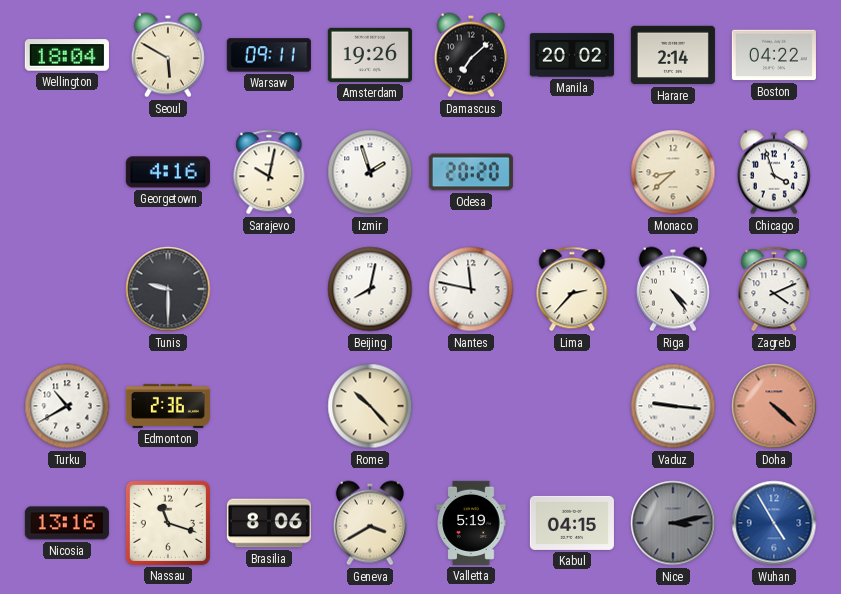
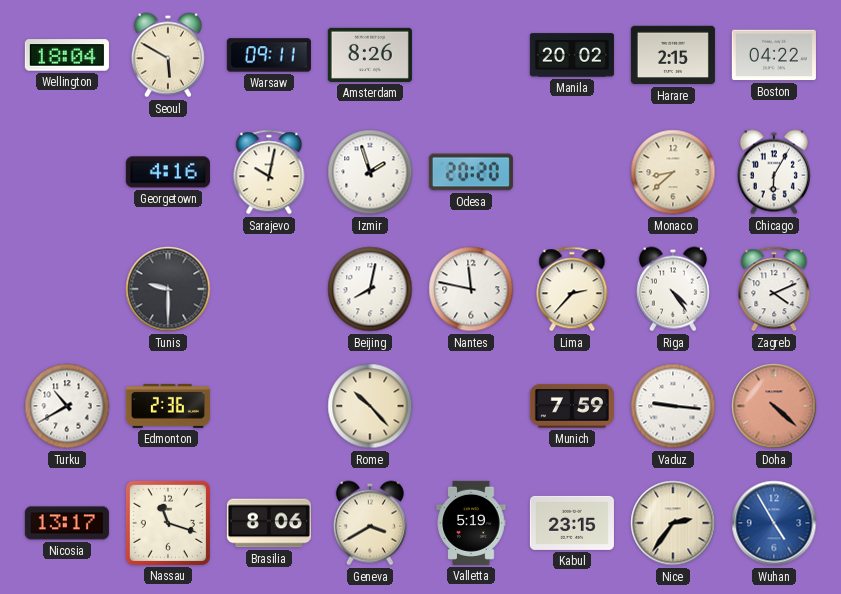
Amsterdam: 19:26 -> 8:26
Damascus: 7:08 -> none
Harare: 2:14 -> 2:15
Chicago: 3:57 -> 6:05
Munich: none -> 7:59
Nicosia: 13:16 -> 13:17
Kabul: 04:15 -> 23:15
Nice: 3:13 -> 2:36
Nice dial: grey -> cream
